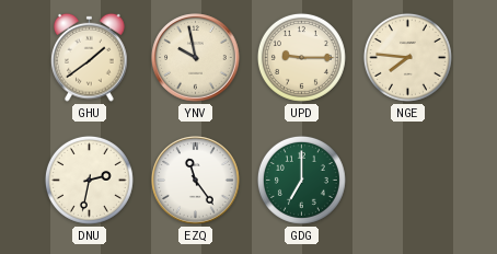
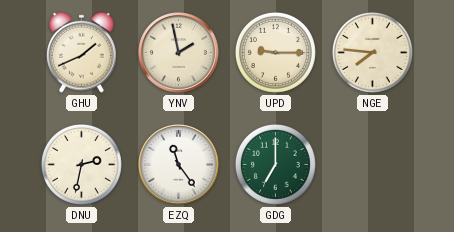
GHU: 1:39 -> 1:41
YNV: 9:58 -> 1:58
